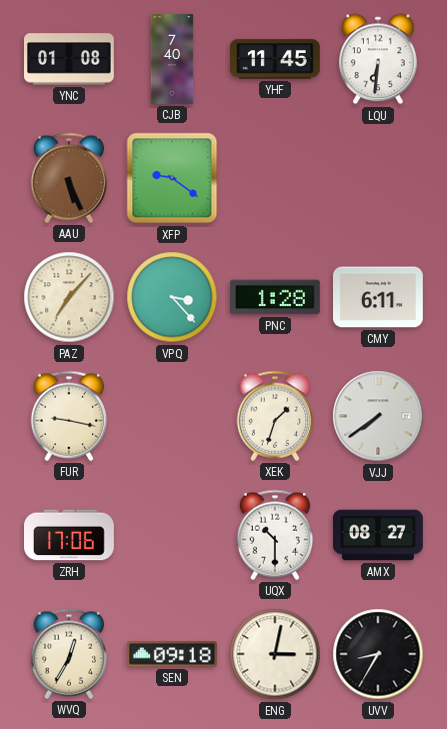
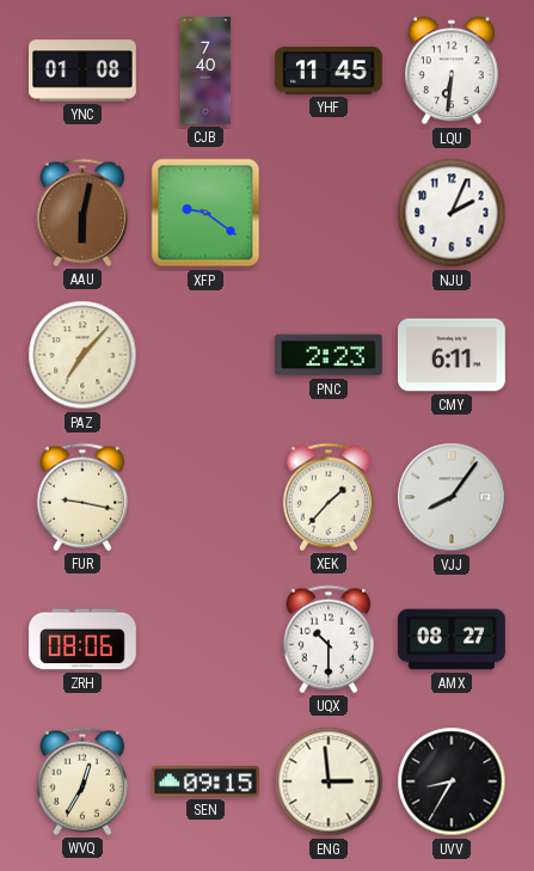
AAU: 5:26 -> 6:02
NJU: none -> 2:04
VPQ: 3:23 -> none
PNC: 1:28 -> 2:23
XEK: 1:33 -> 1:37
VJJ: 7:39 -> 8:06
ZRH: 17:06 -> 08:06
SEN: 09:18 -> 09:15
ENG: 3:02 -> 2:59
